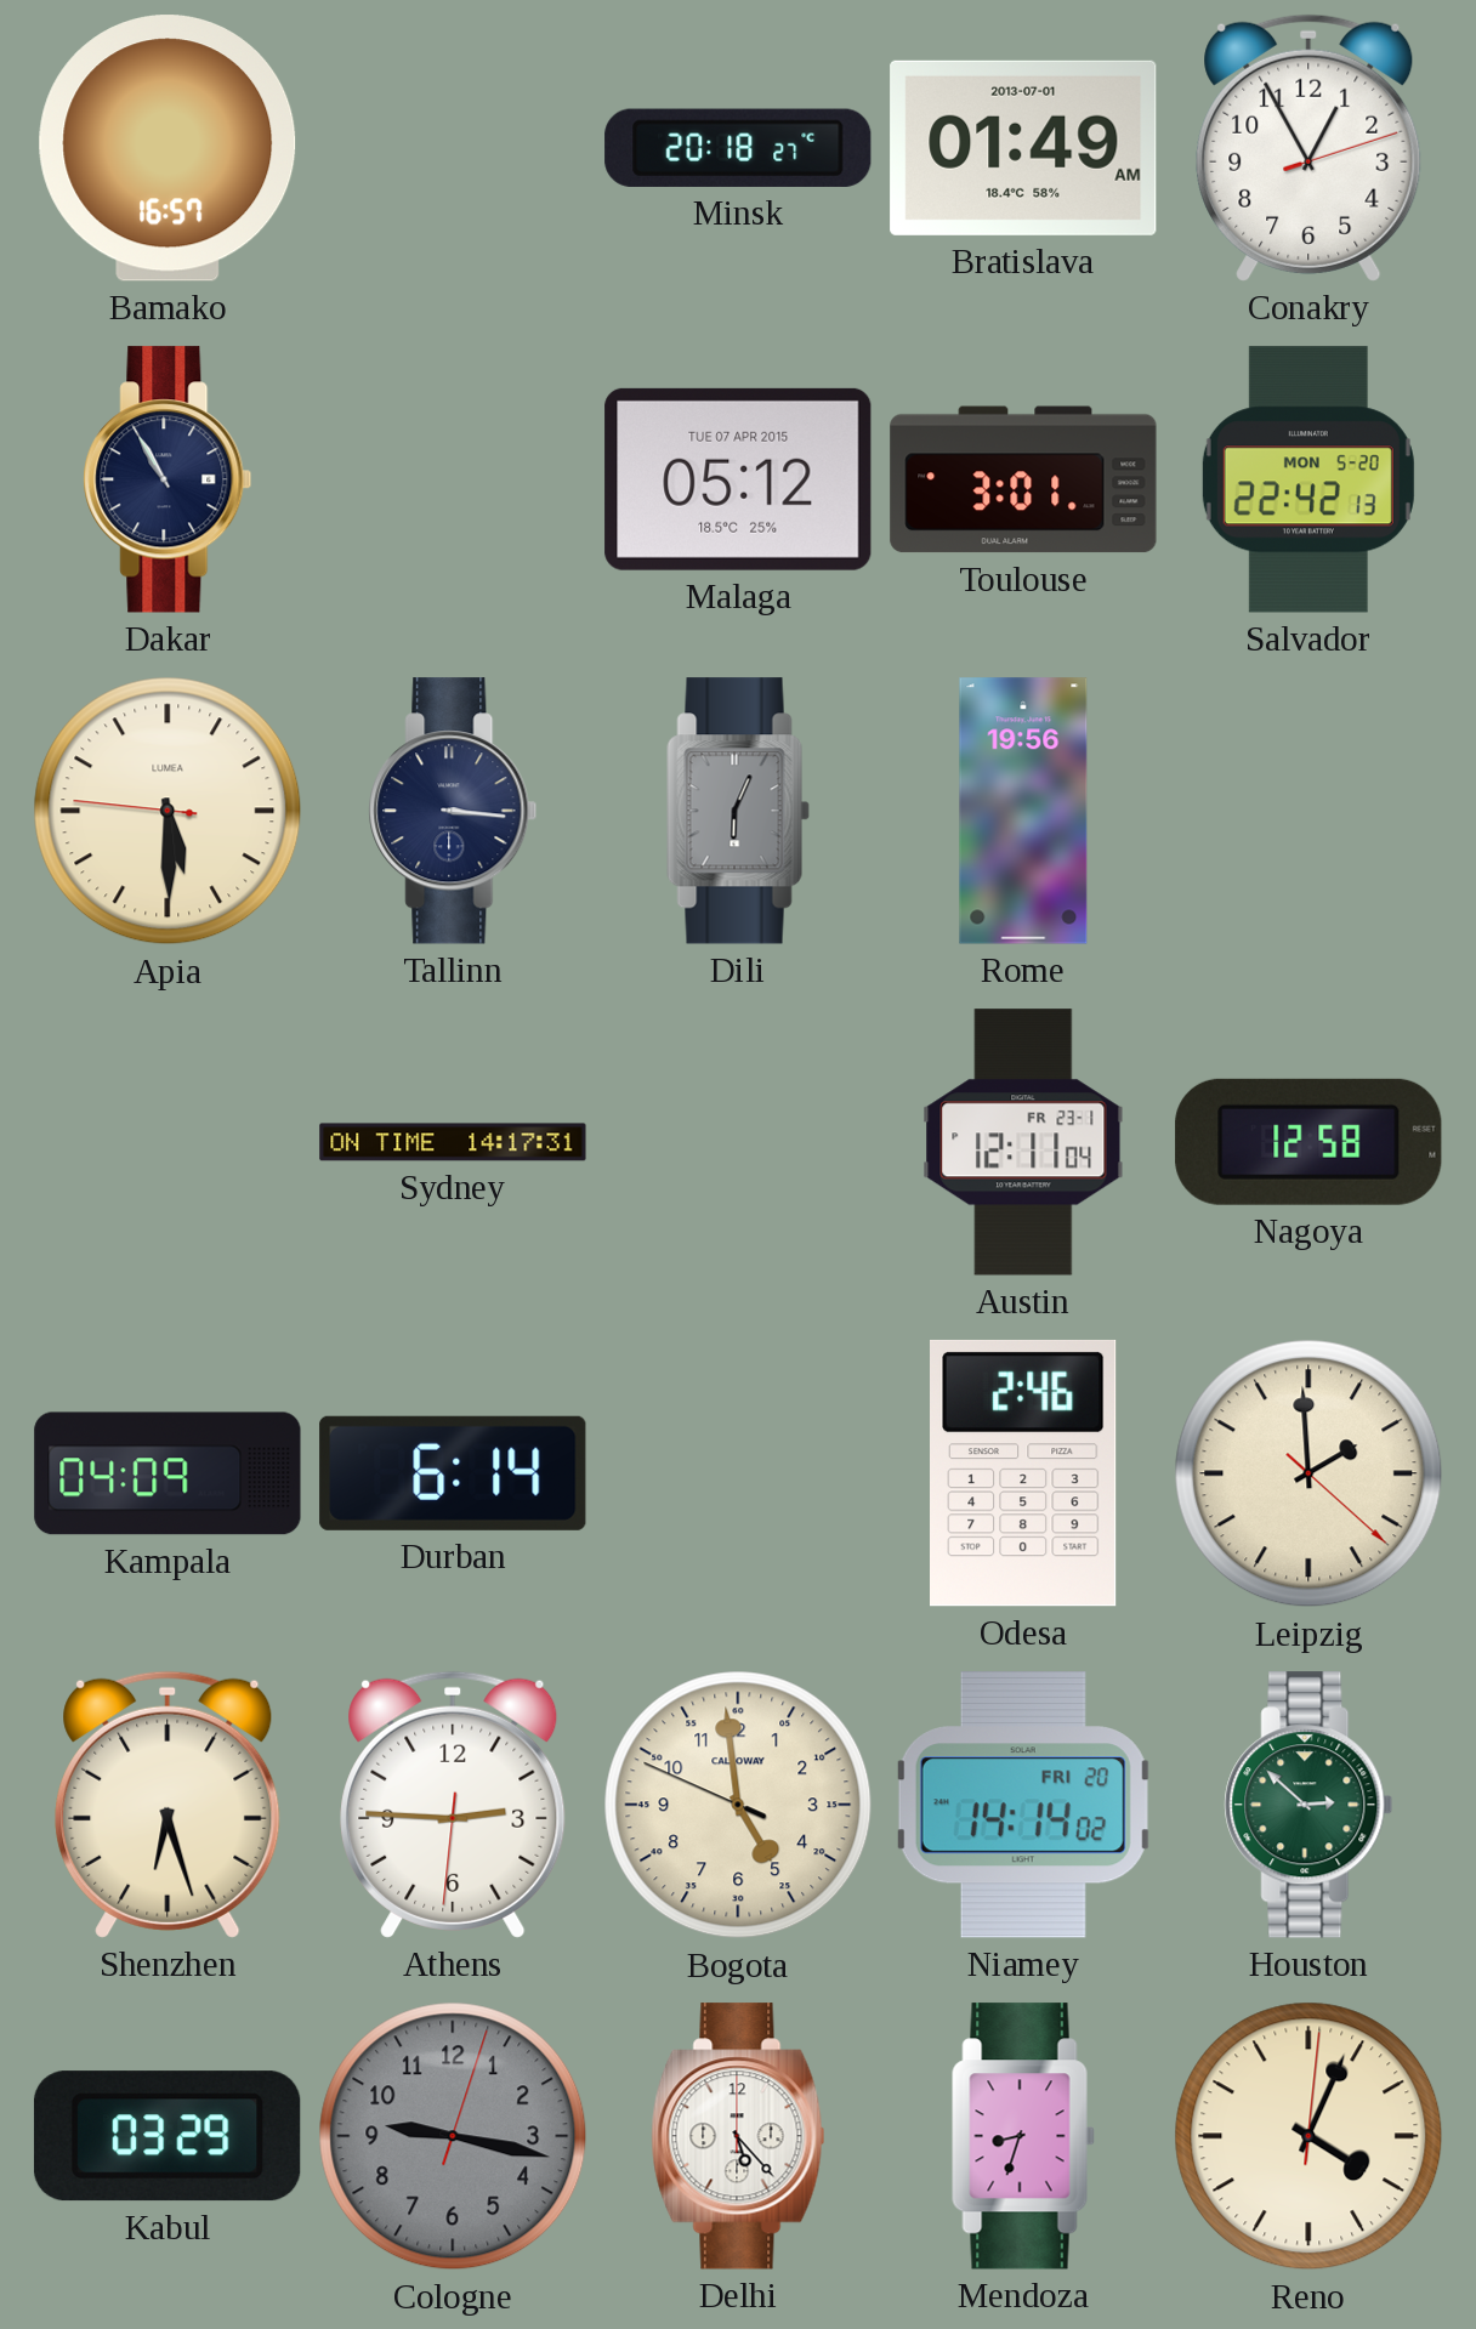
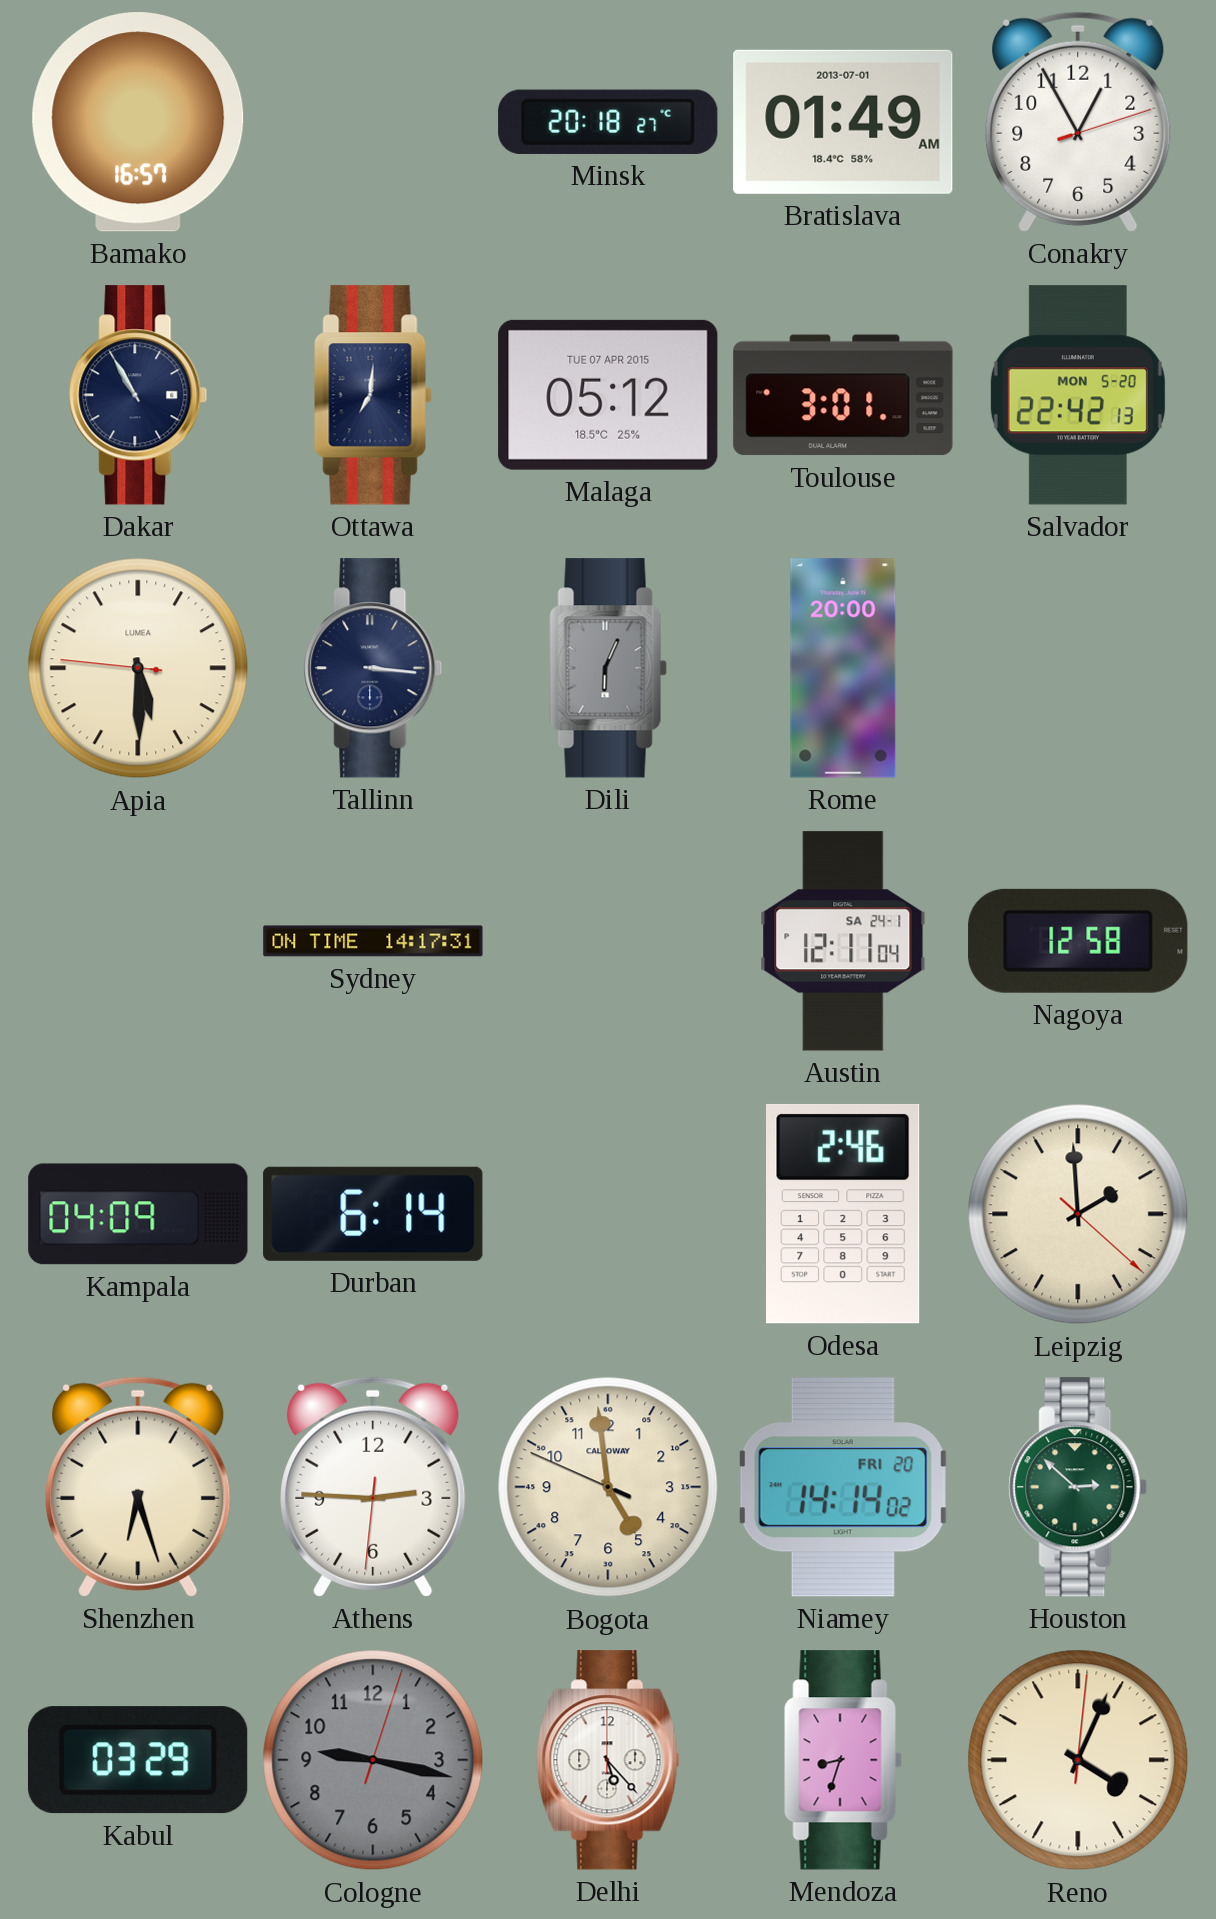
Ottawa: none -> 7:01
Rome: 19:56 -> 20:00
Austin date: FR 23-1 -> SA 24-1
